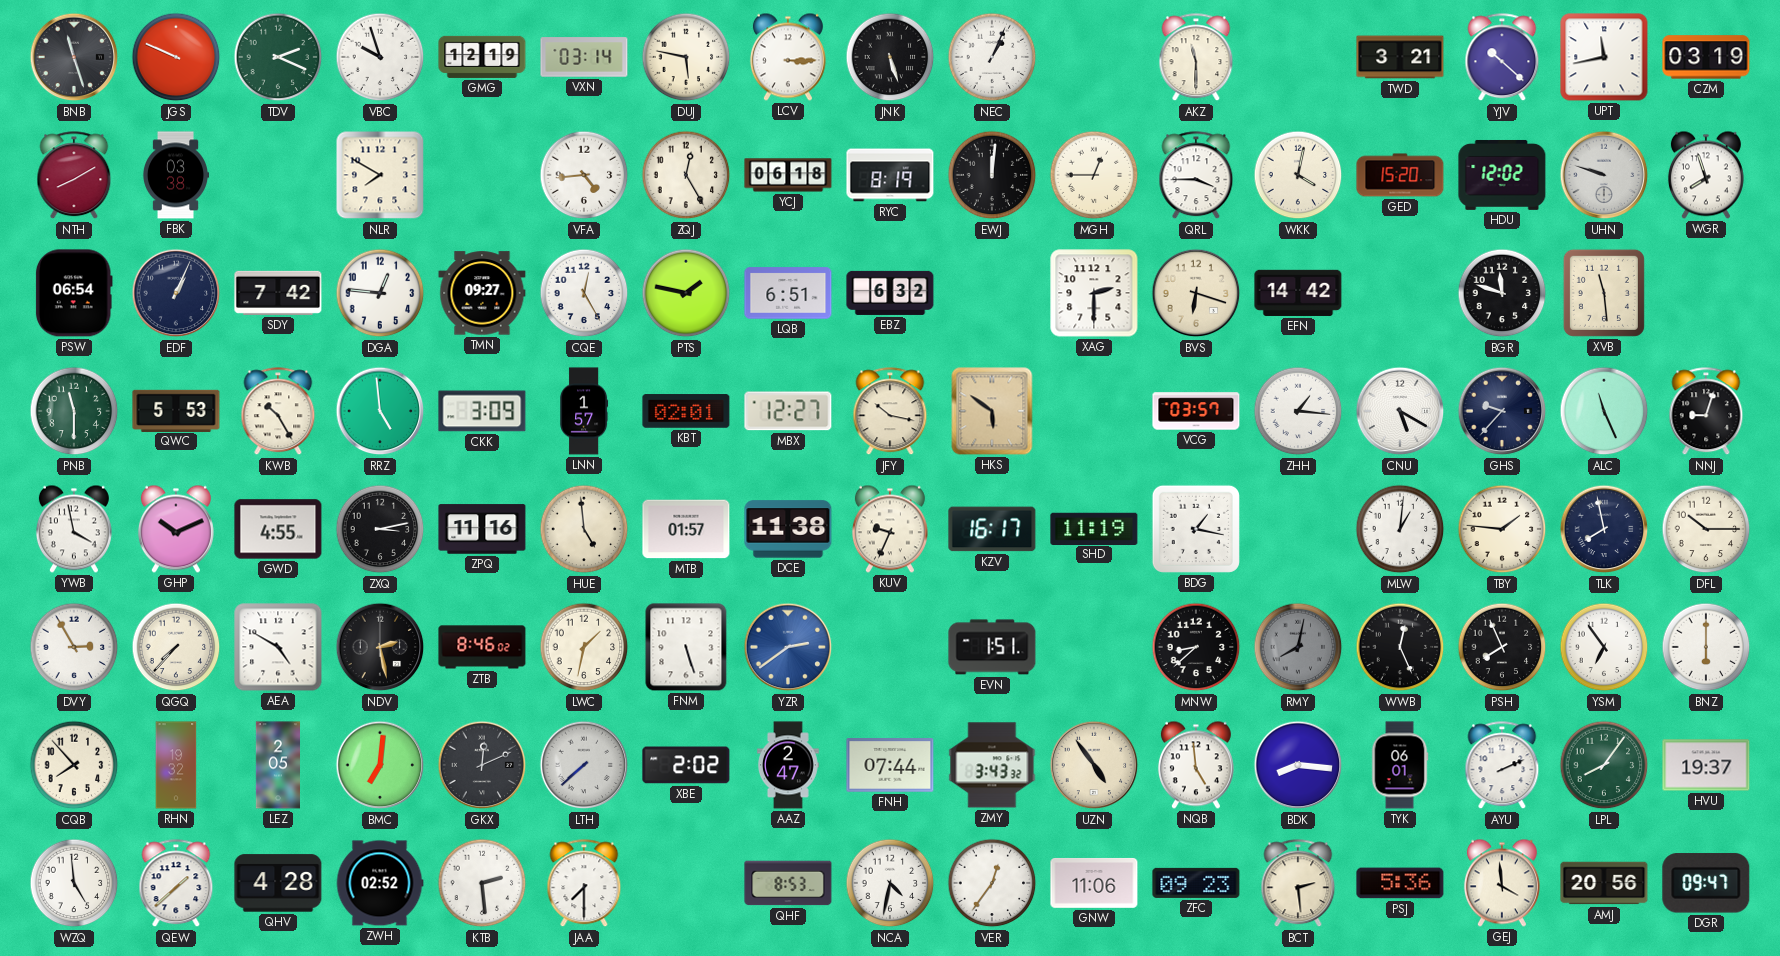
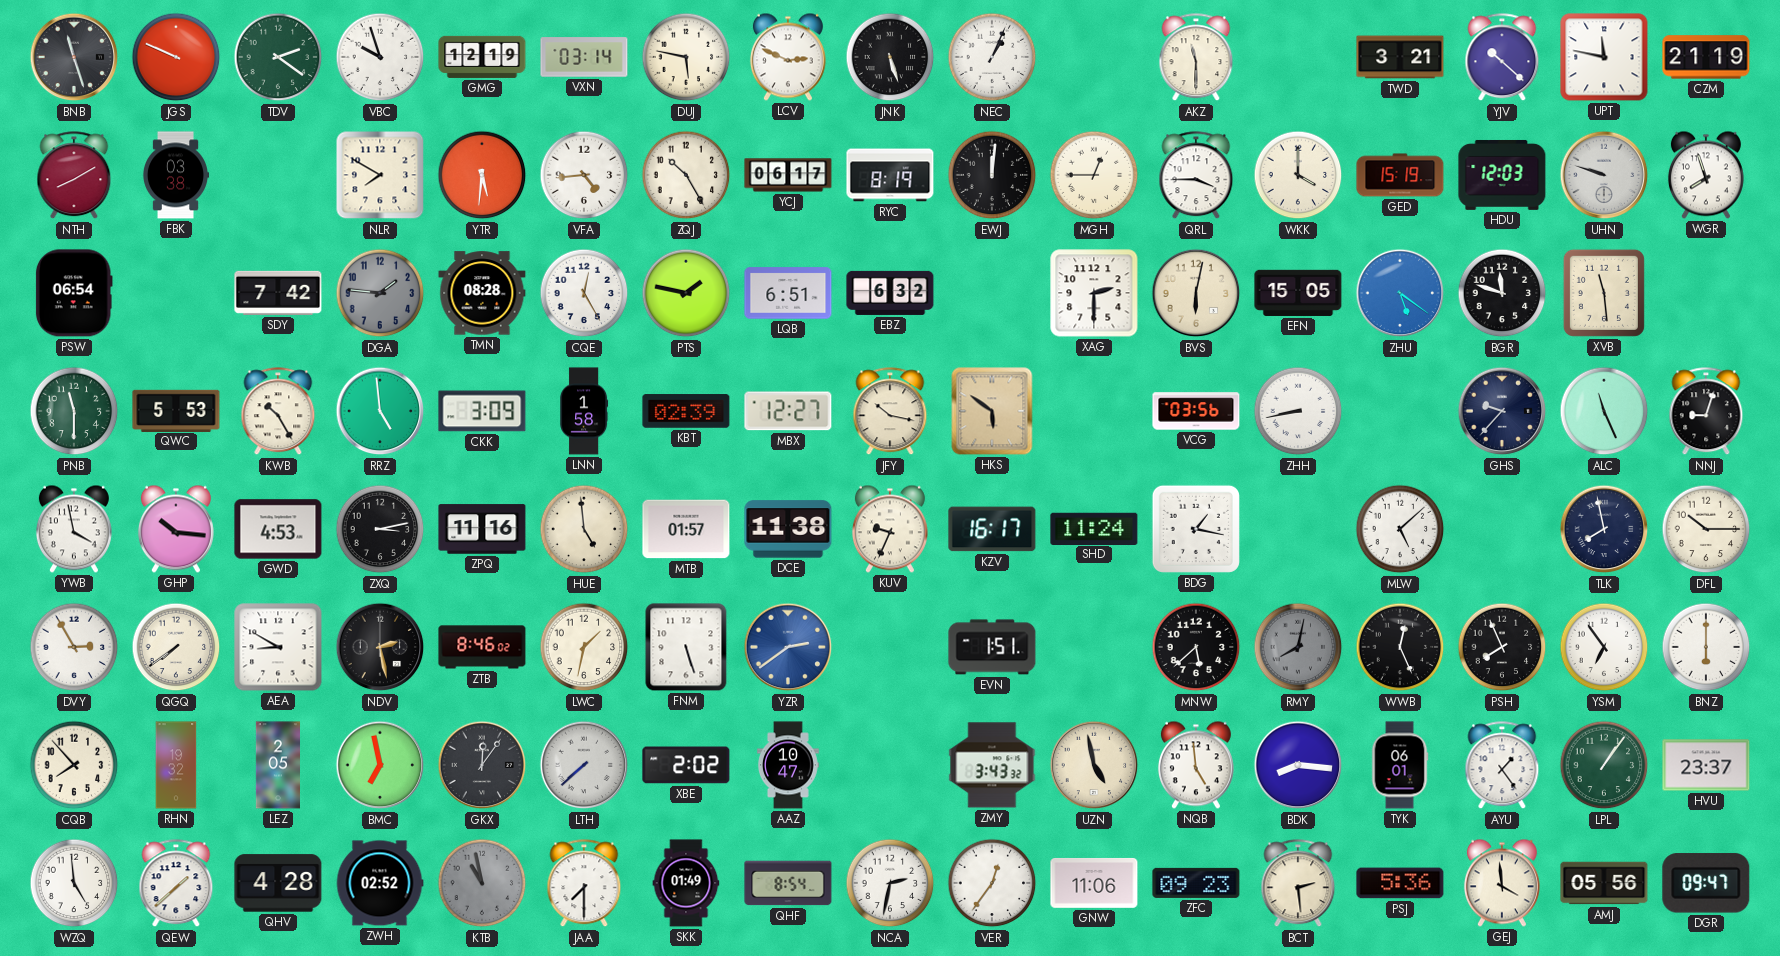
TDV: 2:19 -> 2:21
LCV: 3:15 -> 2:49
UPT: 11:43 -> 11:47
CZM: 03:19 -> 21:19
YTR: none -> 5:31
ZQJ: 12:25 -> 10:25
YCJ: 06:18 -> 06:17
WKK: 4:02 -> 4:00
GED: 15:20 -> 15:19
HDU: 12:02 -> 12:03
EDF: 1:04 -> none
DGA: 12:46 -> 1:46
DGA dial: white -> grey
TMN: 09:27 -> 08:28
BVS: 6:18 -> 6:02
EFN: 14:42 -> 15:05
ZHU: none -> 5:21
LNN: 1:57 -> 1:58
KBT: 02:01 -> 02:39
VCG: 03:57 -> 03:56
ZHH: 1:16 -> 8:43
CNU: 5:20 -> none
GHP: 10:11 -> 10:16
GWD: 4:55 -> 4:53
SHD: 11:19 -> 11:24
MLW: 1:01 -> 5:08
TBY: 1:46 -> none
QGQ: 7:37 -> 7:39
AEA: 4:50 -> 8:50
MNW: 8:38 -> 5:38
BMC: 7:01 -> 6:58
GKX: 12:11 -> 12:06
AAZ: 2:47 -> 10:47
FNH: 07:44 -> none
UZN: 4:54 -> 4:58
AYU: 2:11 -> 1:24
LPL: 8:06 -> 1:06
HVU: 19:37 -> 23:37
KTB: 2:29 -> 10:58
KTB dial: white -> grey
SKK: none -> 01:49
QHF: 8:53 -> 8:54
NCA: 4:32 -> 2:32
AMJ: 20:56 -> 05:56
